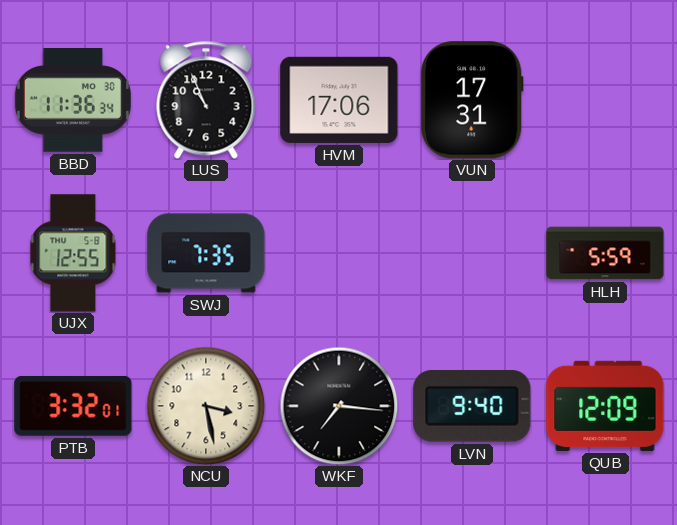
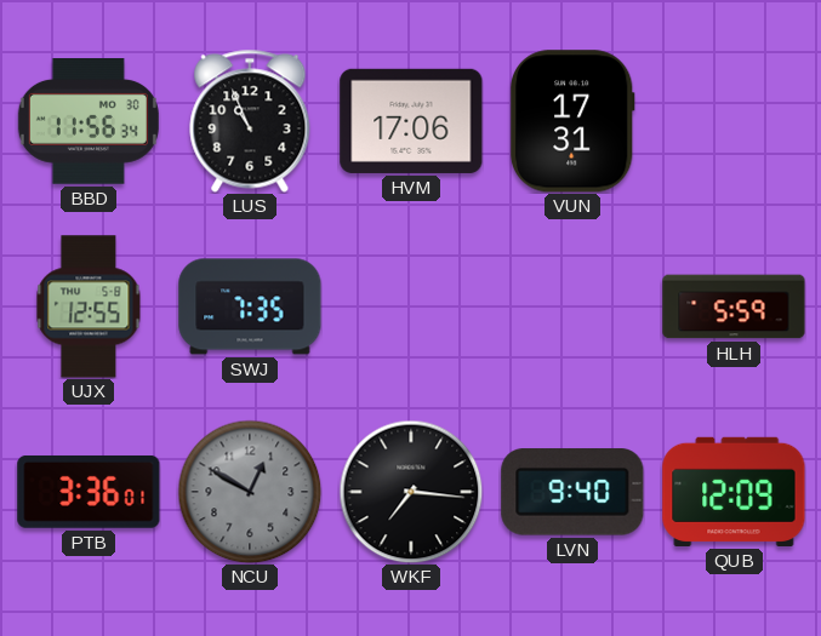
BBD: 11:36 -> 11:56
PTB: 3:32 -> 3:36
NCU: 3:28 -> 12:50
NCU dial: cream -> grey
